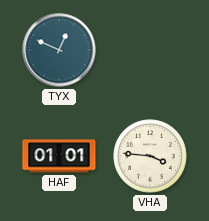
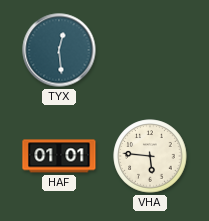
TYX: 12:49 -> 12:29
VHA: 3:46 -> 5:46
